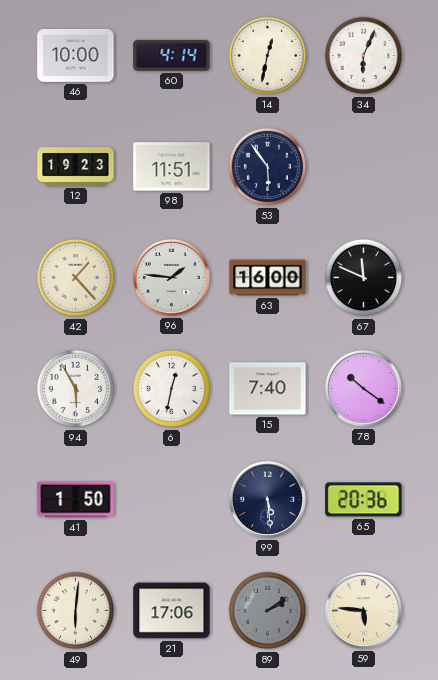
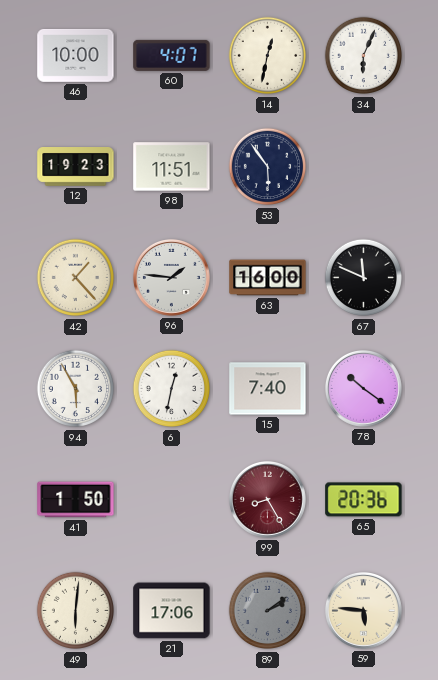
60: 4:14 -> 4:07
99: 5:29 -> 8:25
99 dial: navy -> burgundy
